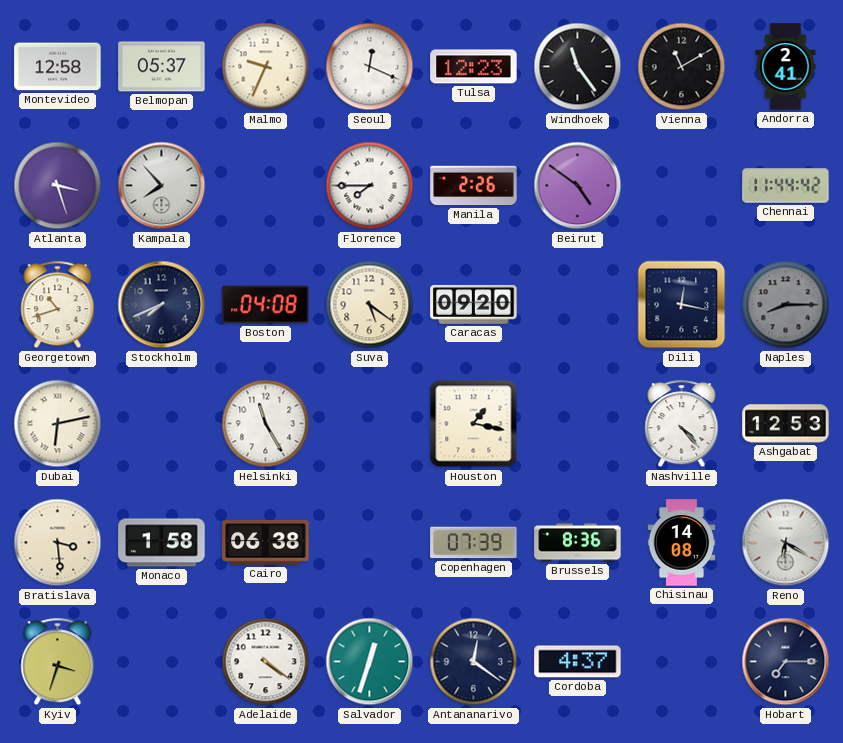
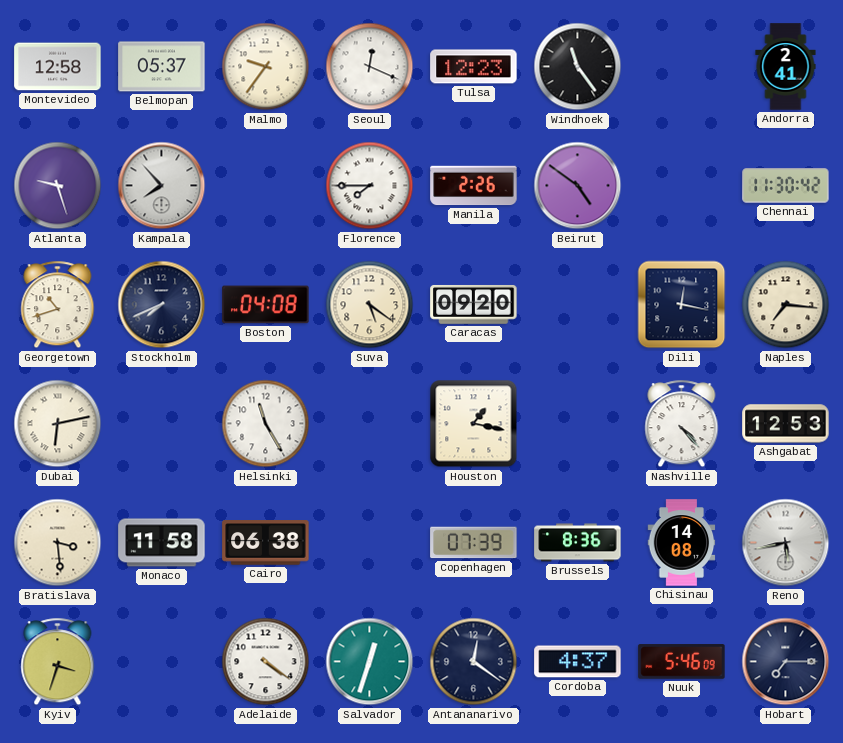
Malmo: 9:34 -> 9:36
Vienna: 11:10 -> none
Atlanta: 3:27 -> 9:27
Chennai: 11:44 -> 11:30
Naples: 8:15 -> 7:16
Naples dial: grey -> cream
Monaco: 1:58 -> 11:58
Reno: 6:20 -> 5:43
Nuuk: none -> 5:46
